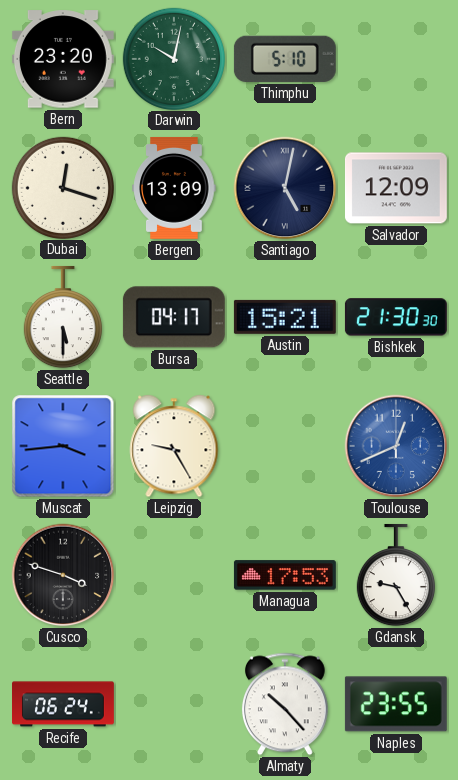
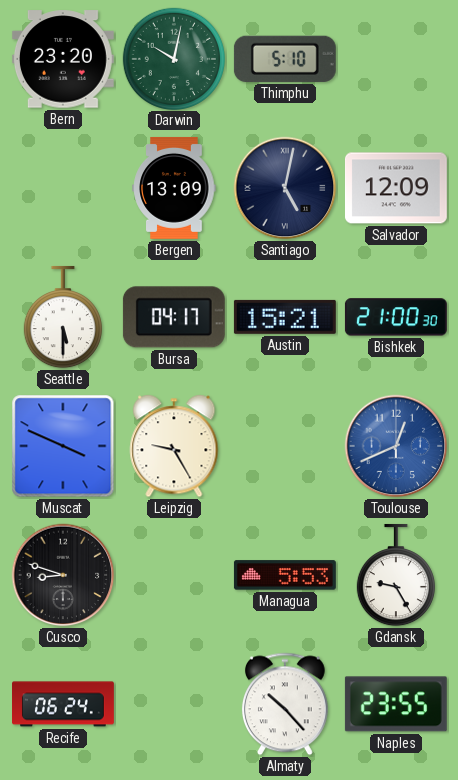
Dubai: 12:18 -> none
Bishkek: 21:30 -> 21:00
Muscat: 3:44 -> 3:49
Cusco: 3:48 -> 8:48
Managua: 17:53 -> 5:53
